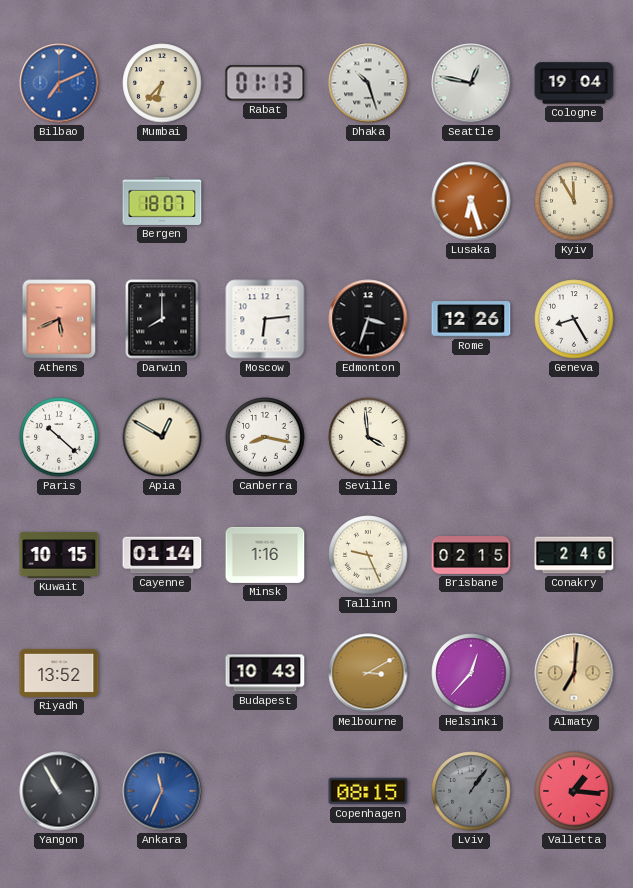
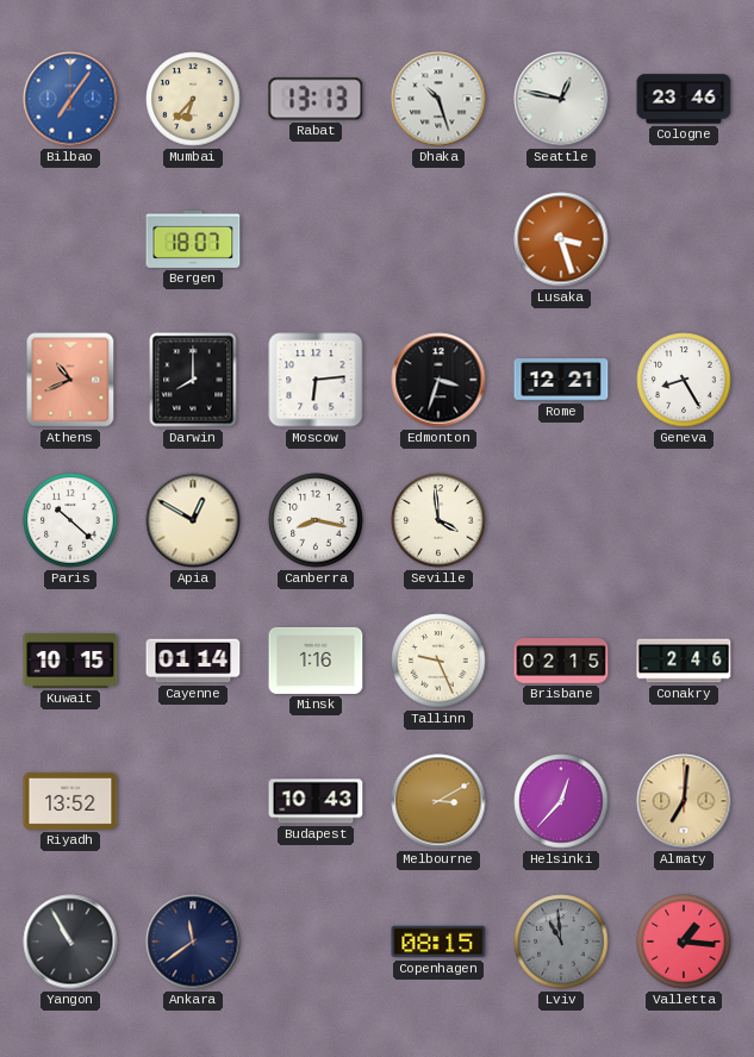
Bilbao: 7:11 -> 7:06
Rabat: 01:13 -> 13:13
Cologne: 19:04 -> 23:46
Lusaka: 6:27 -> 3:27
Kyiv: 11:55 -> none
Athens: 5:41 -> 10:41
Rome: 12:26 -> 12:21
Ankara: 11:34 -> 11:39
Ankara dial: blue -> navy
Lviv: 1:06 -> 10:59
